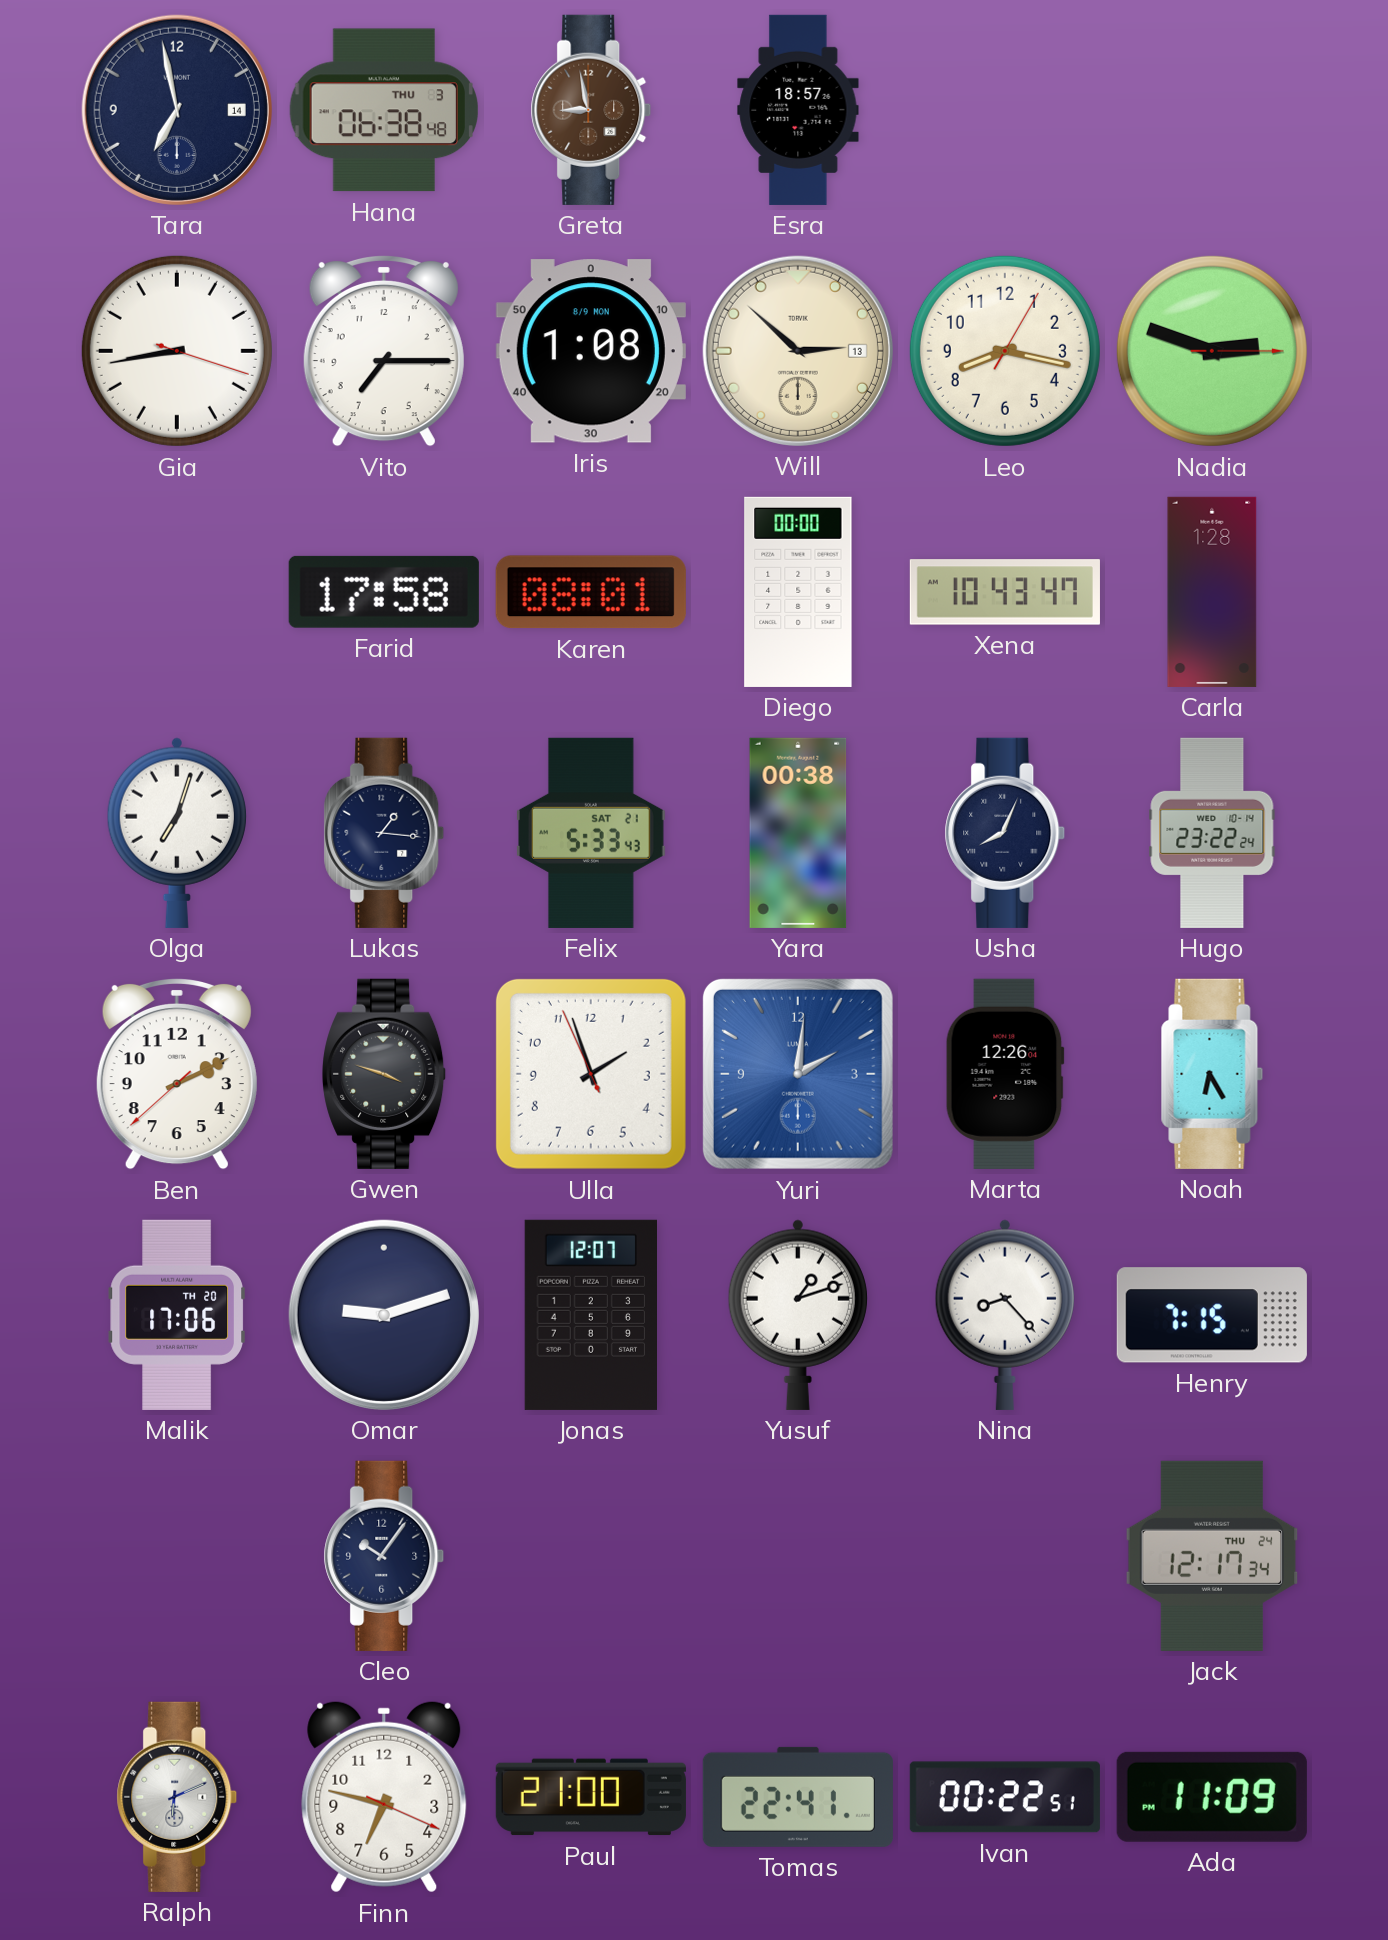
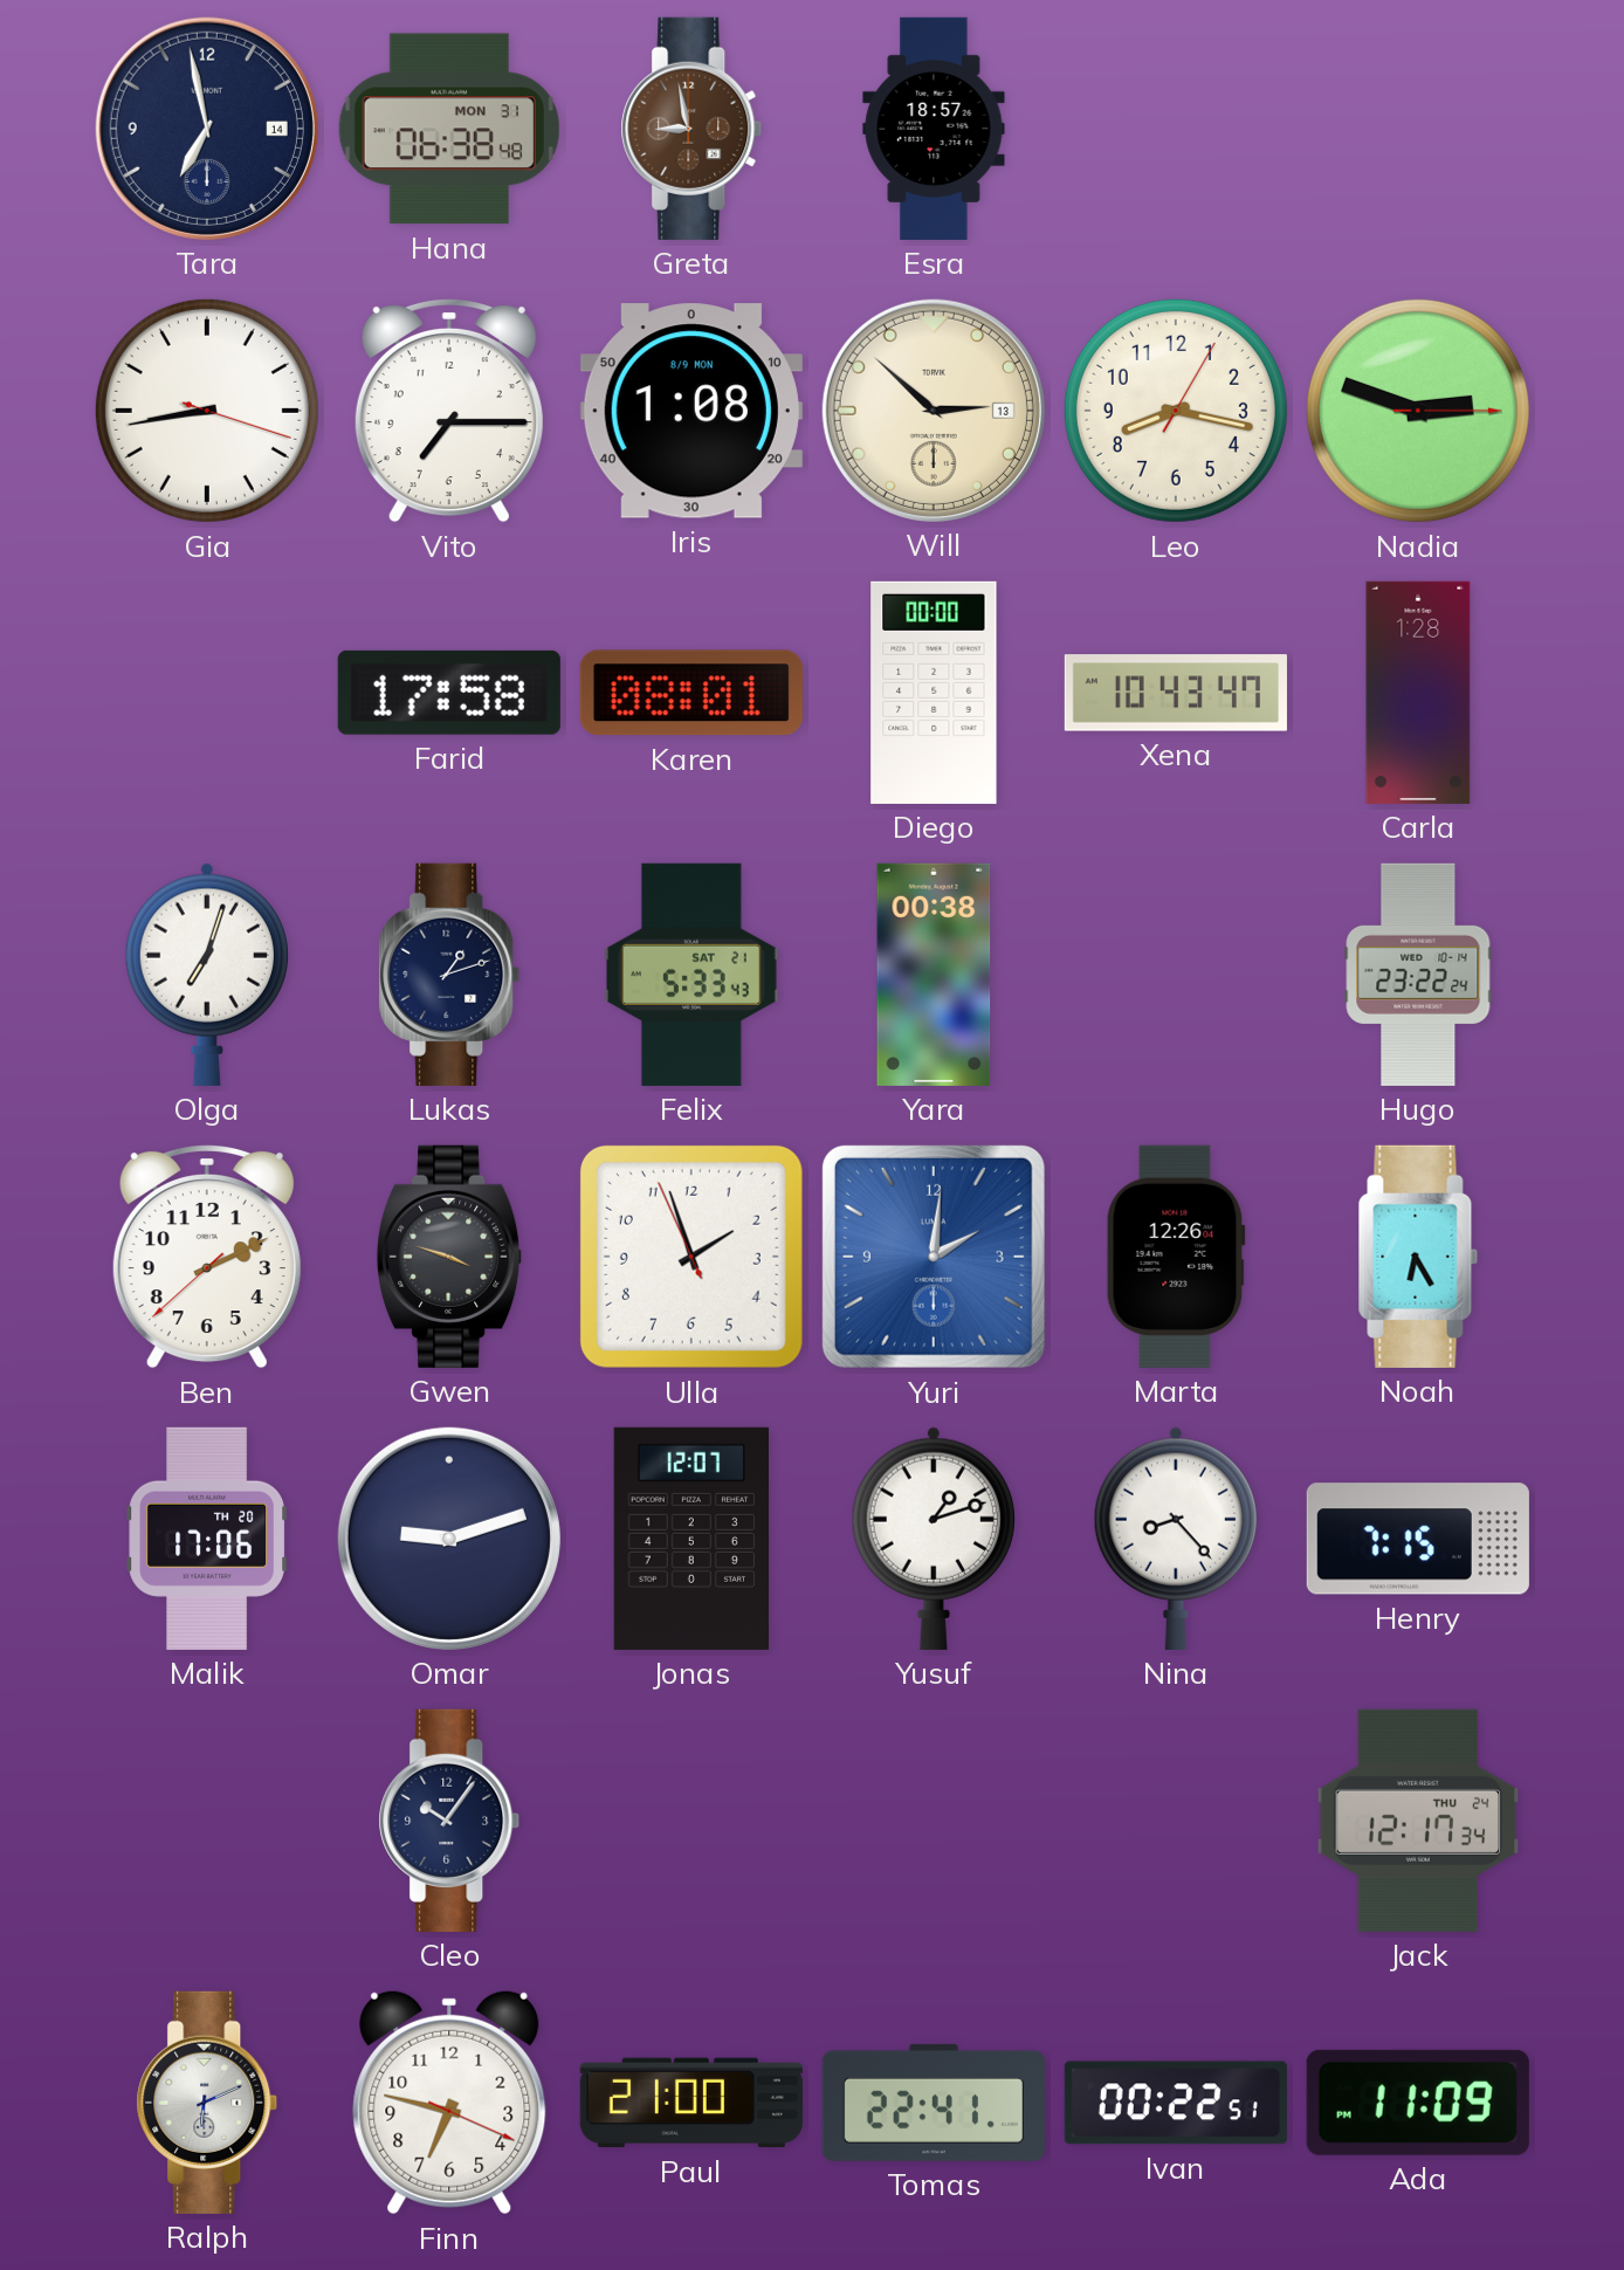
Hana date: THU 3 -> MON 31
Lukas: 1:16 -> 1:12
Usha: 8:04 -> none
